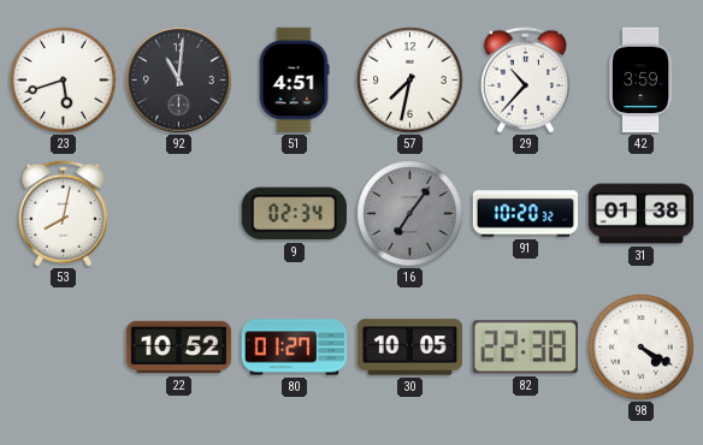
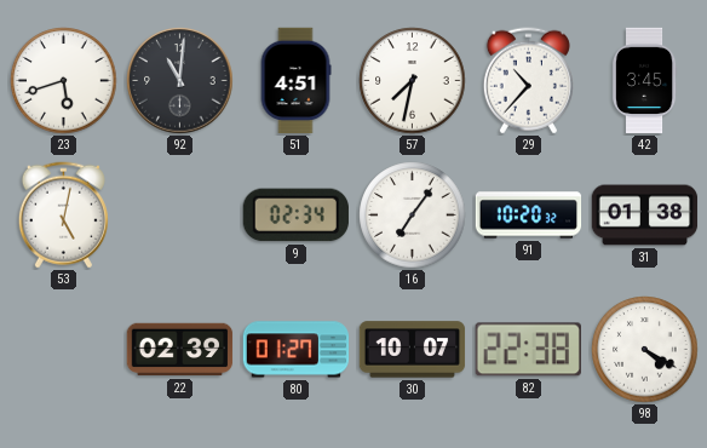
42: 3:59 -> 3:45
53: 8:02 -> 5:02
16 dial: grey -> white
22: 10:52 -> 02:39
30: 10:05 -> 10:07
